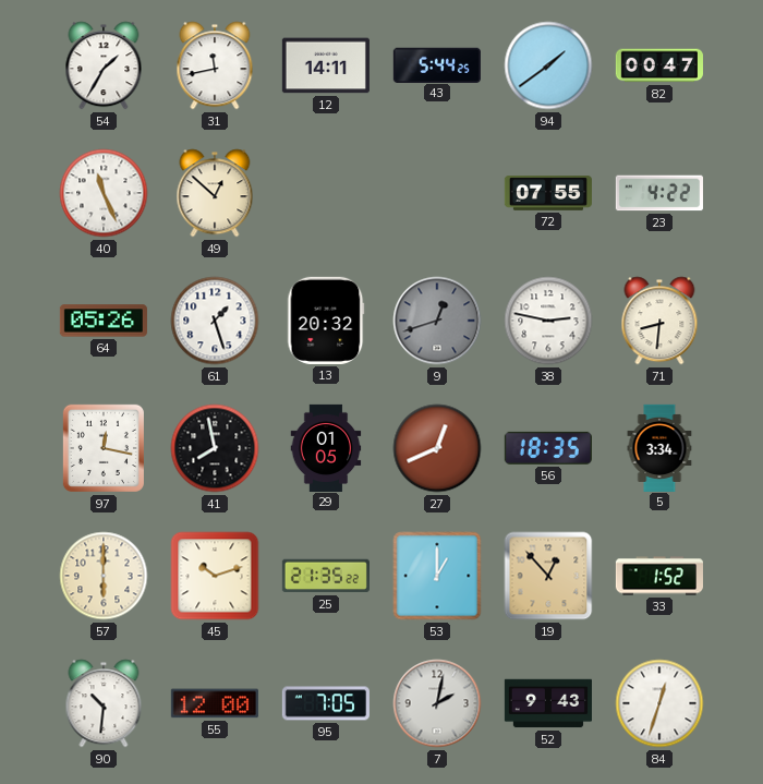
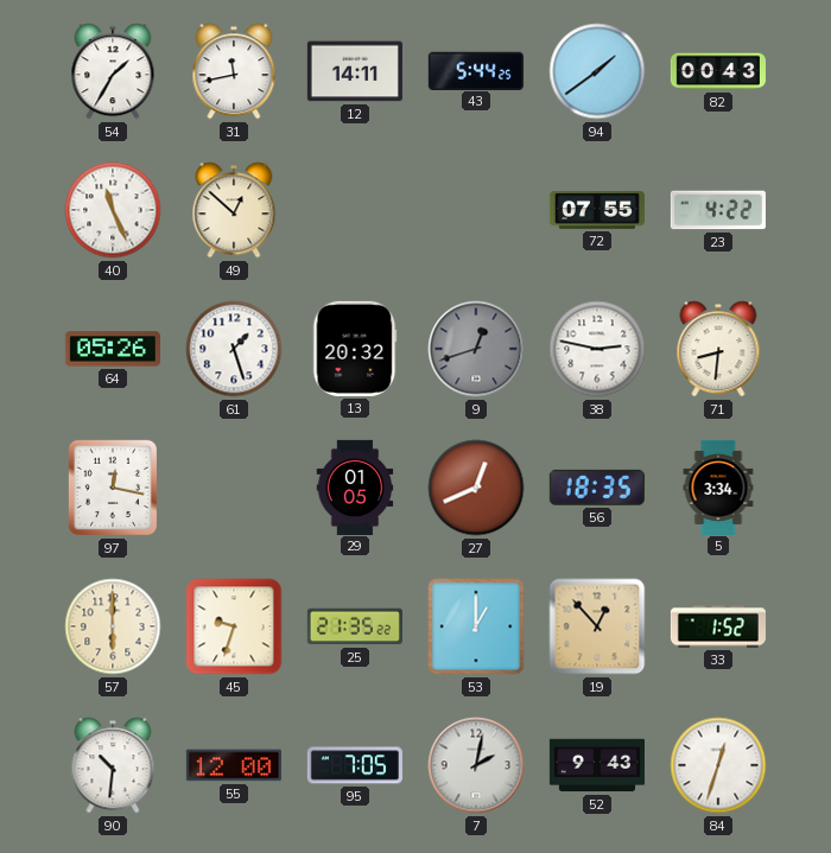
82: 00:47 -> 00:43
41: 7:58 -> none
45: 10:12 -> 9:33
